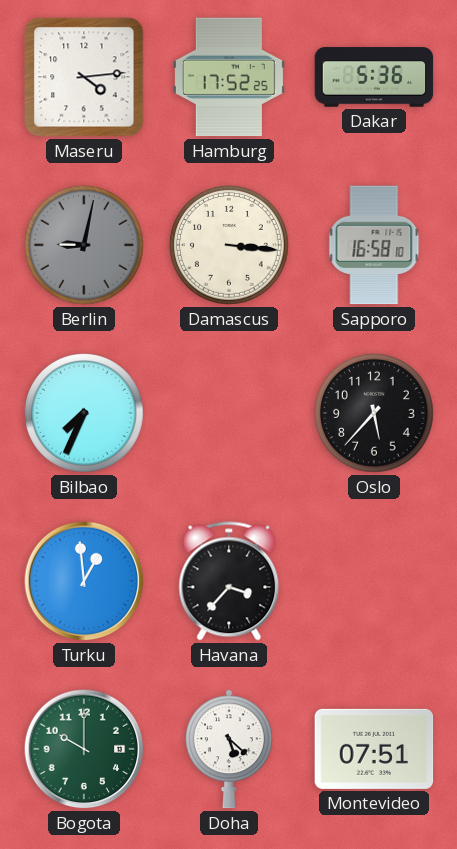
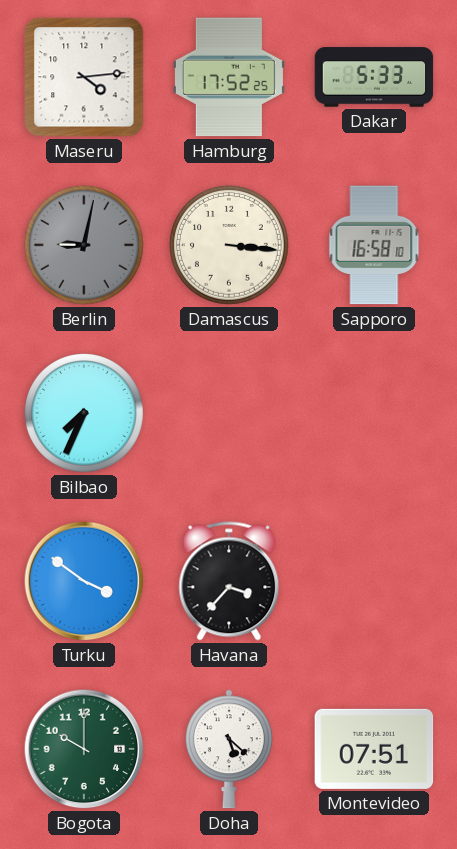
Dakar: 5:36 -> 5:33
Oslo: 5:37 -> none
Turku: 12:59 -> 3:51
